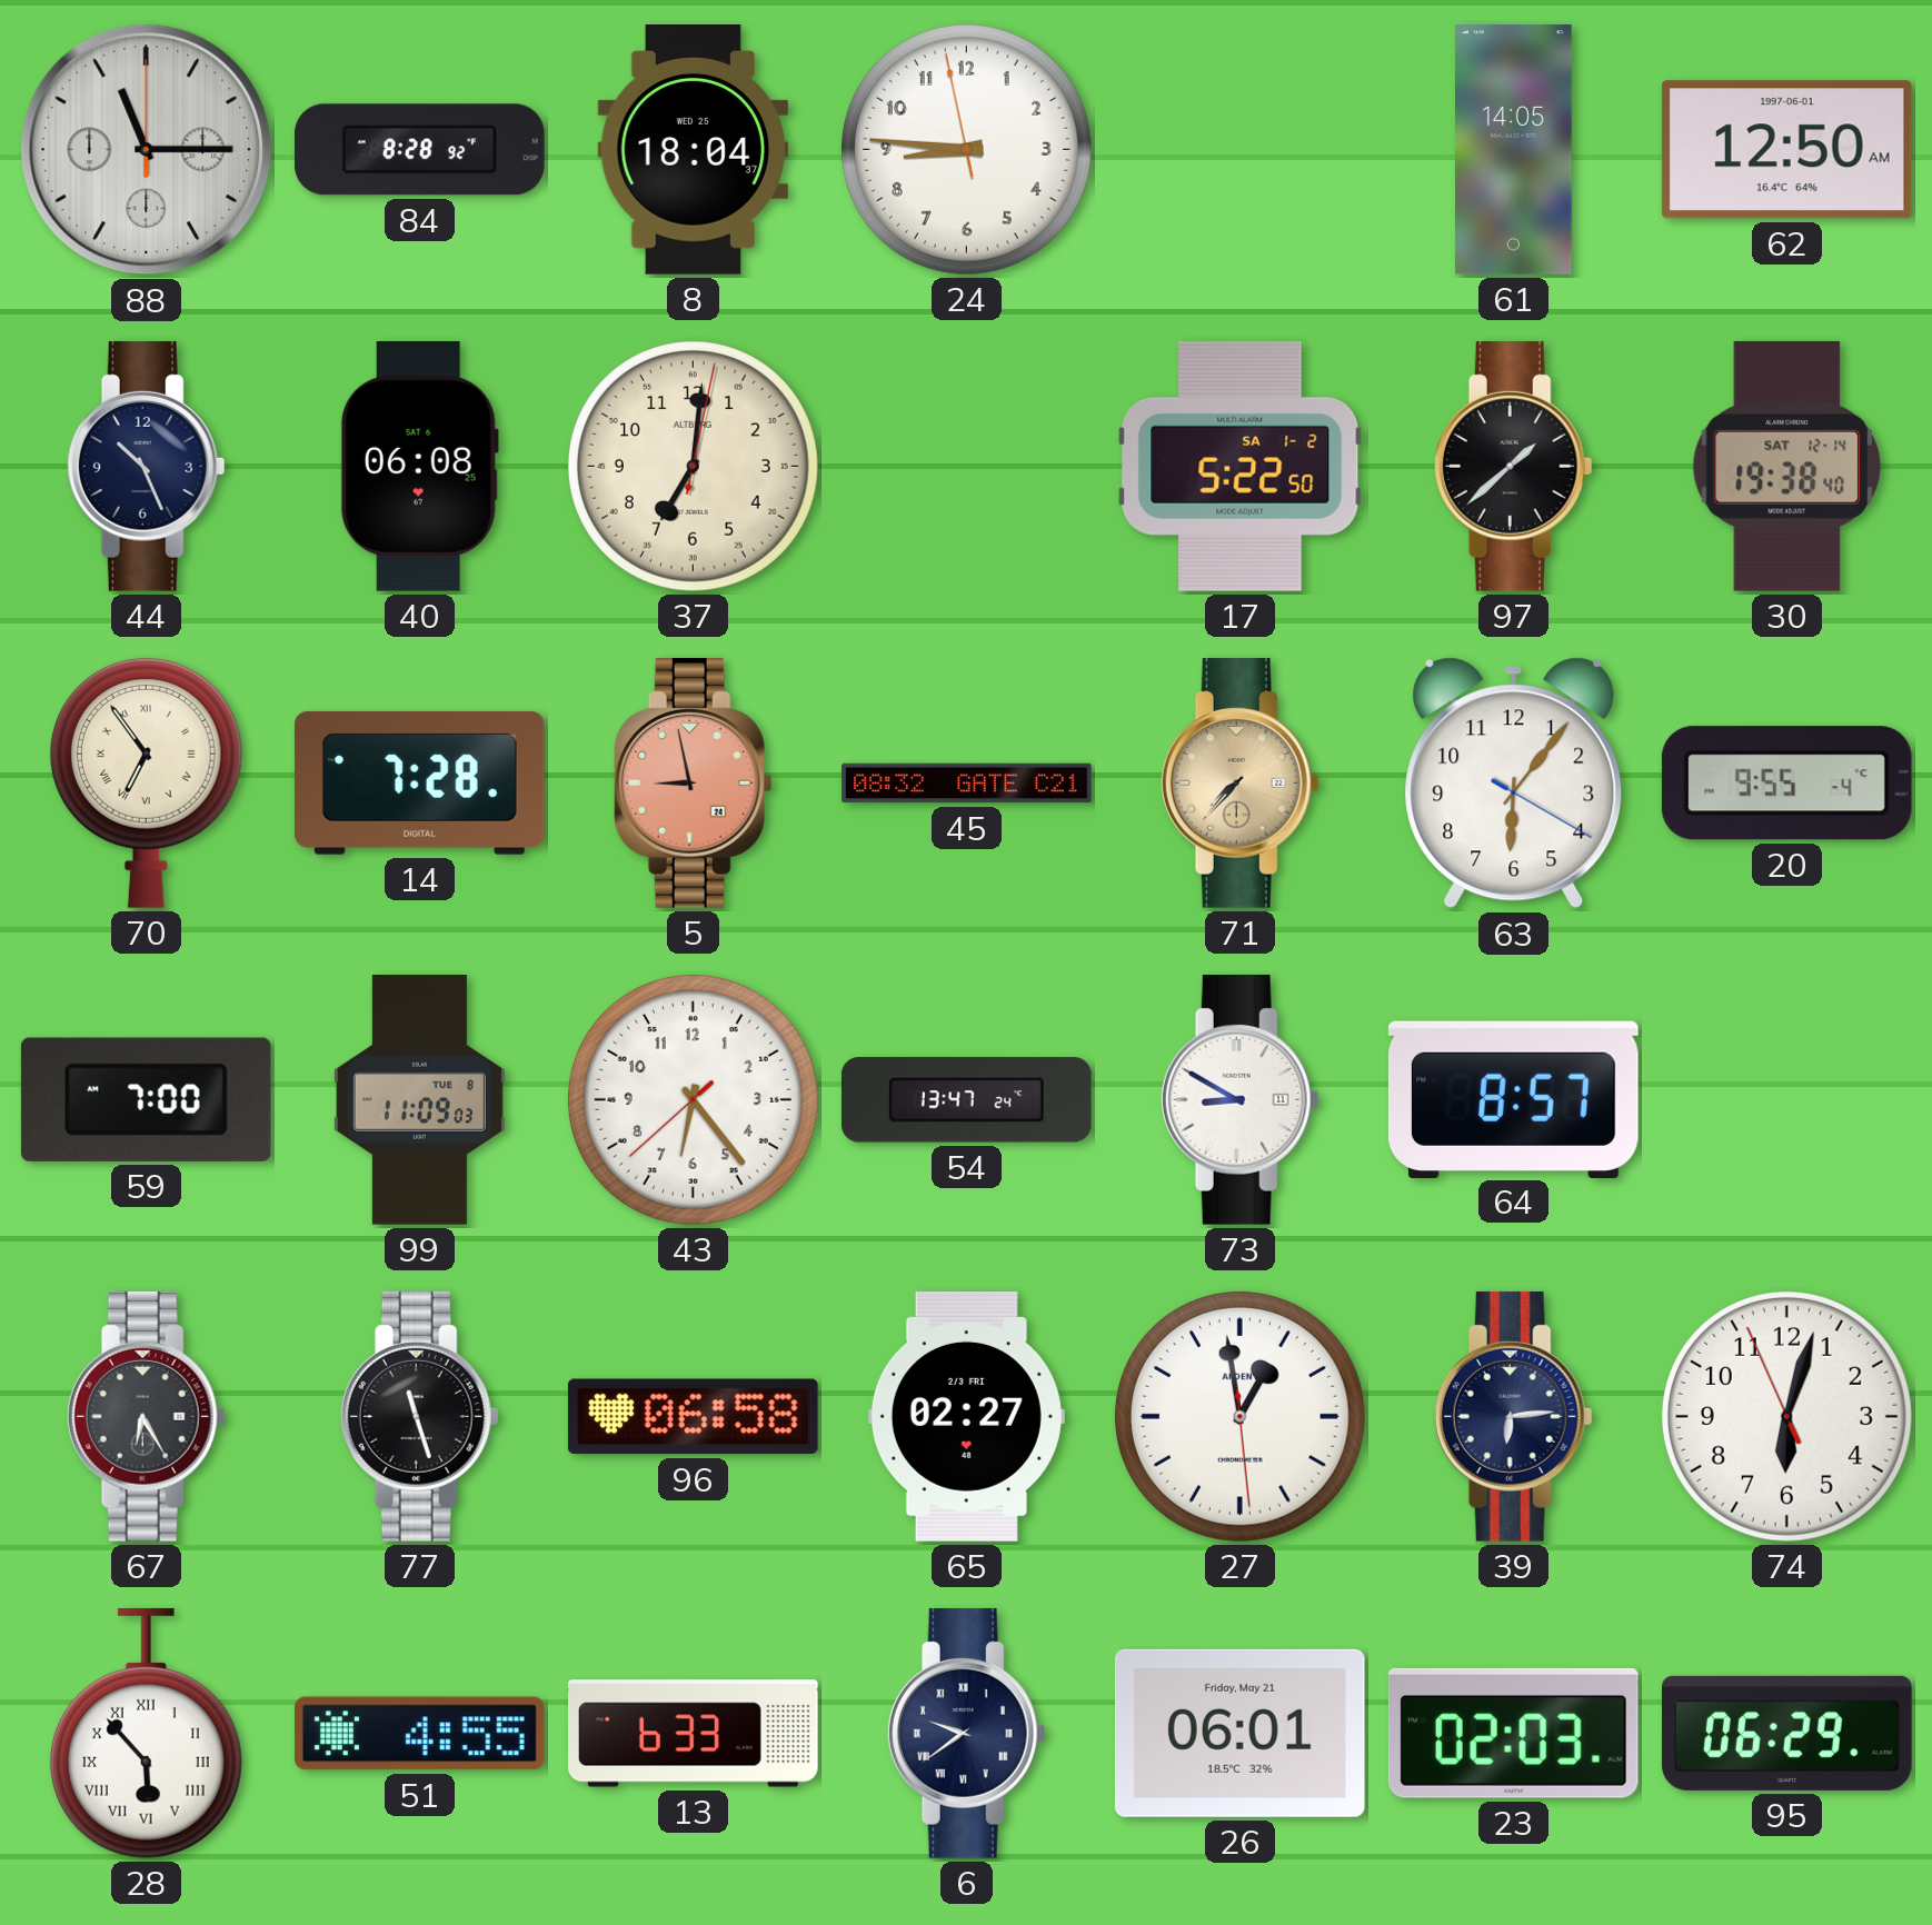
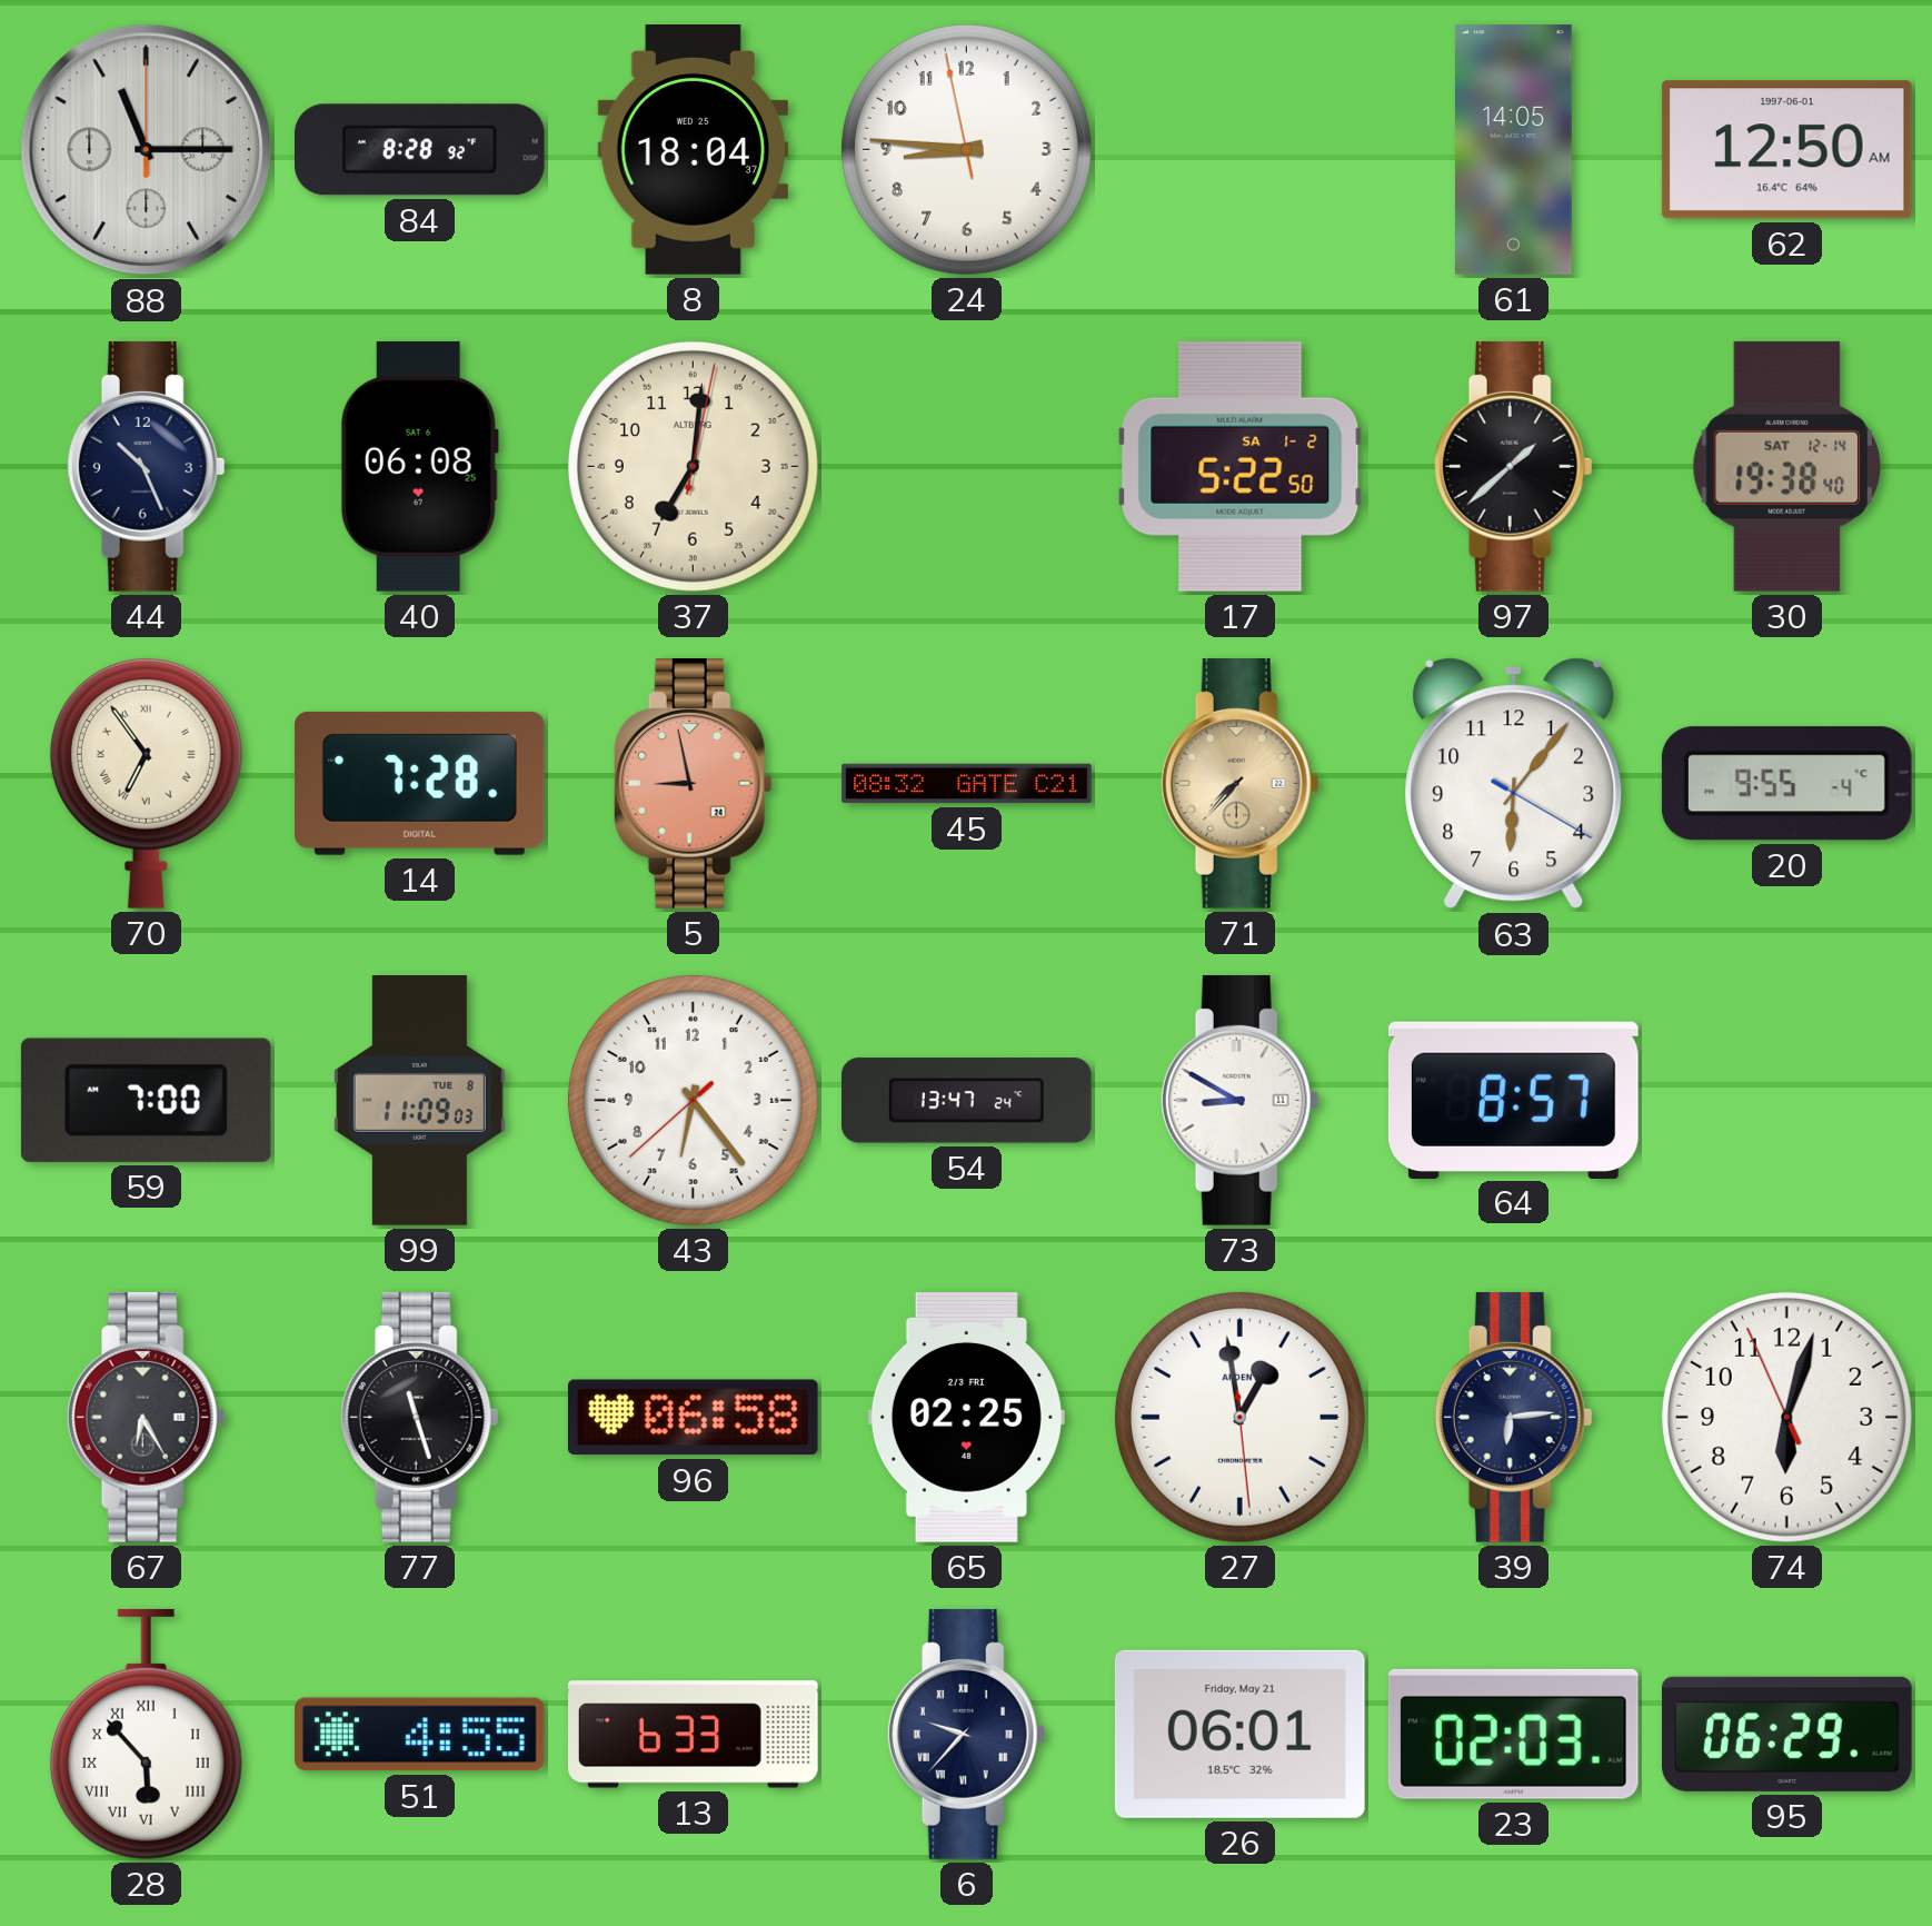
65: 02:27 -> 02:25
6: 9:39 -> 9:37
